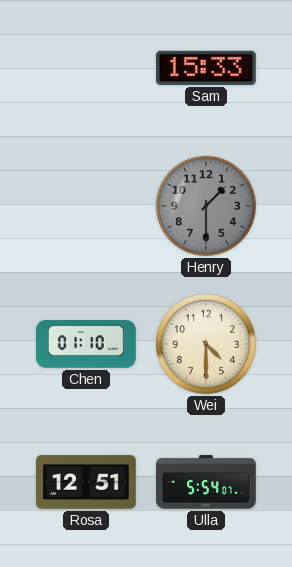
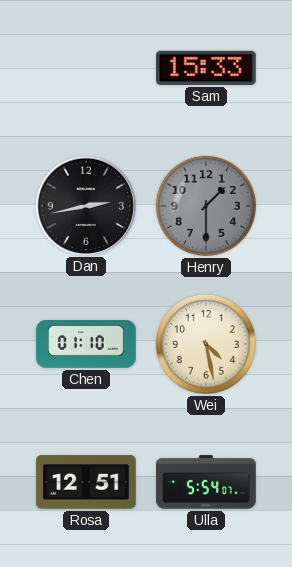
Dan: none -> 2:43
Wei: 4:30 -> 4:28
